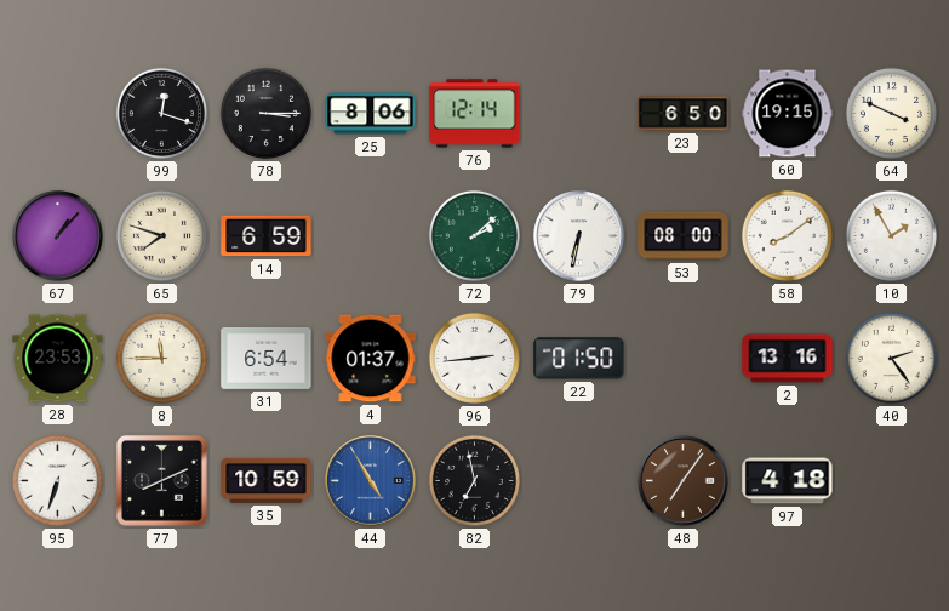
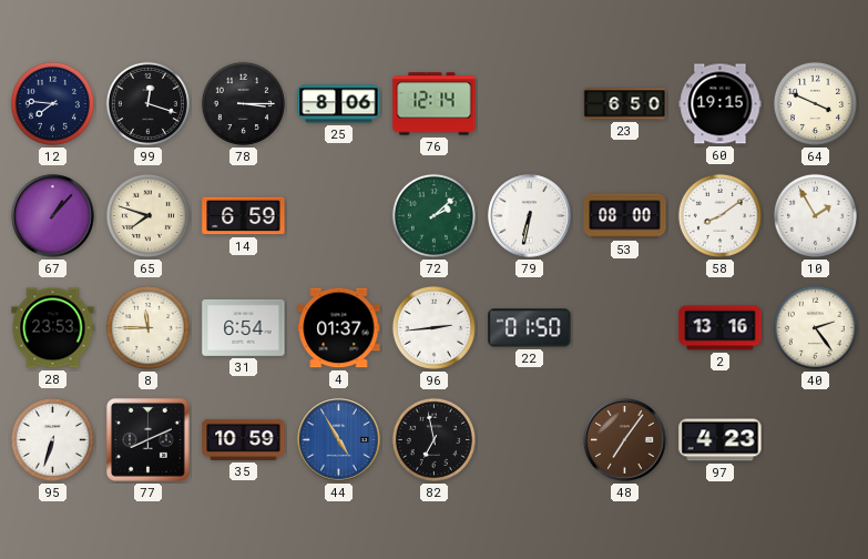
12: none -> 7:46
97: 4:18 -> 4:23
